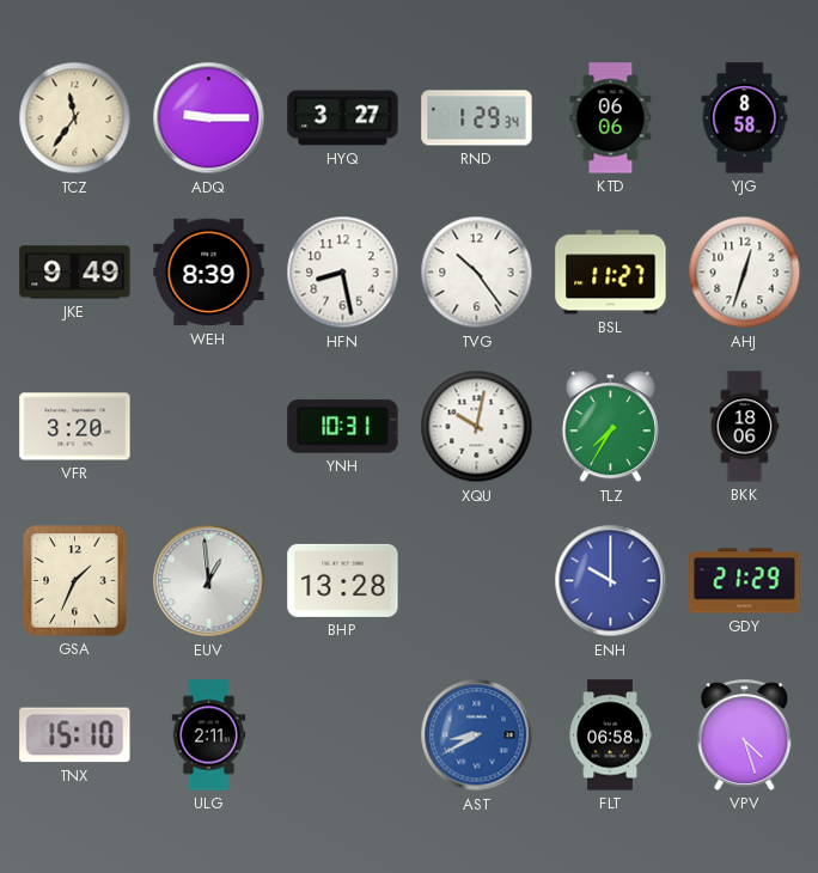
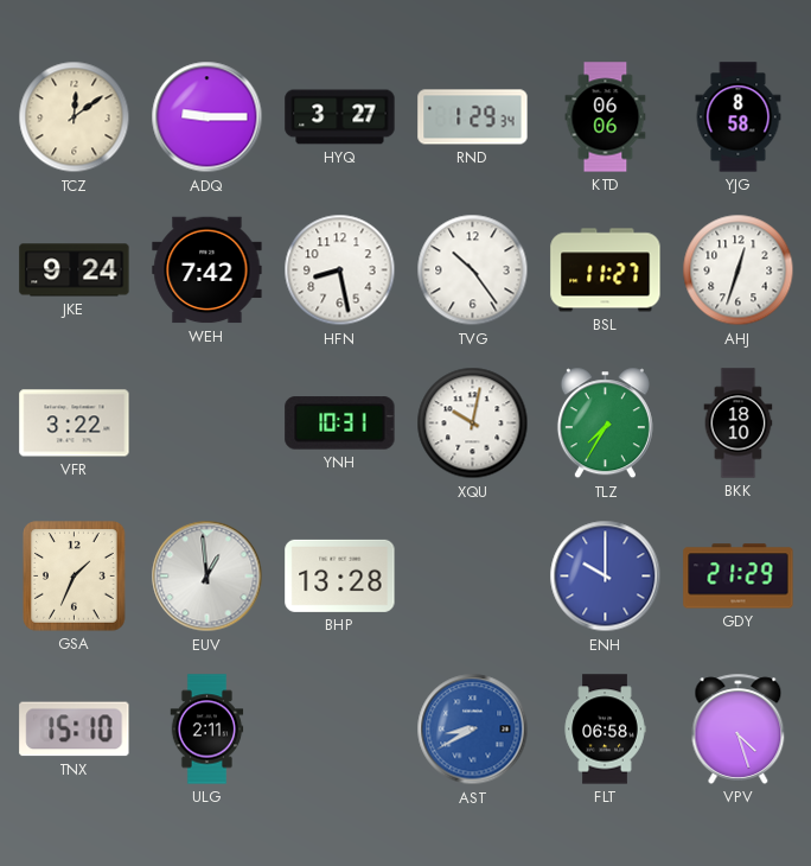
TCZ: 11:36 -> 12:09
JKE: 9:49 -> 9:24
WEH: 8:39 -> 7:42
VFR: 3:20 -> 3:22
BKK: 18:06 -> 18:10
